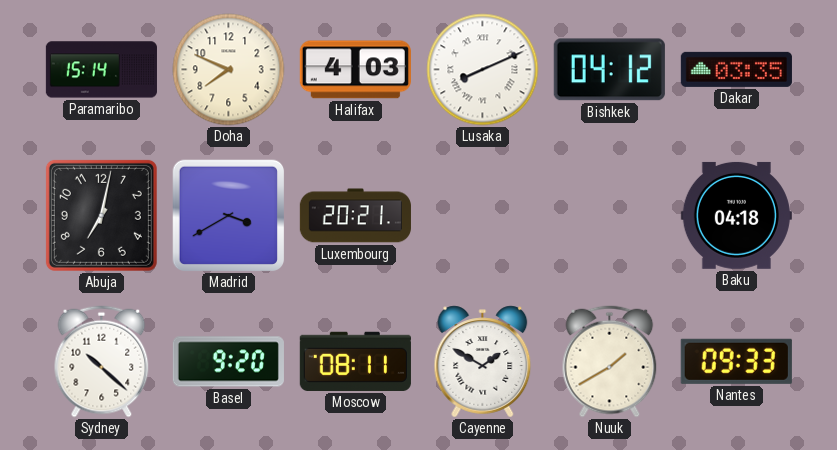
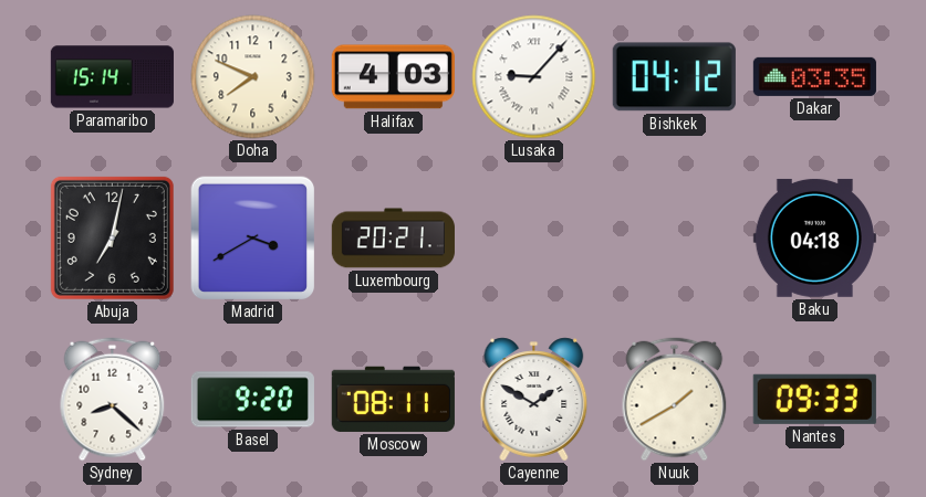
Lusaka: 8:11 -> 9:07
Sydney: 10:22 -> 8:22
